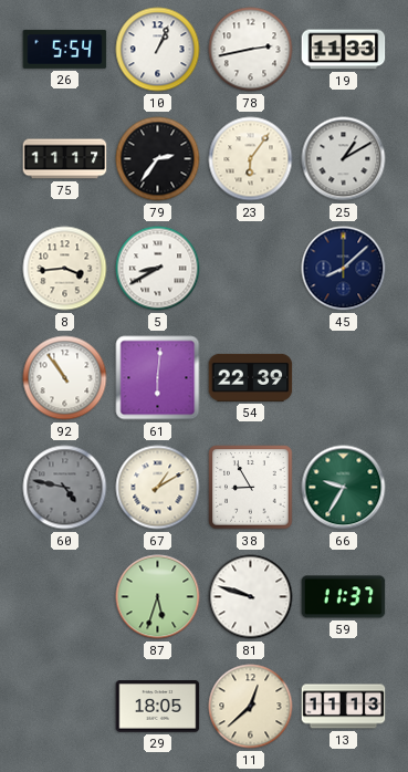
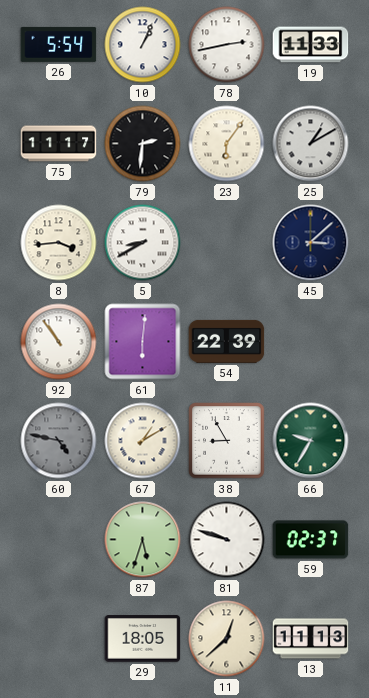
79: 2:36 -> 2:31
45: 8:08 -> 3:08
59: 11:37 -> 02:37
